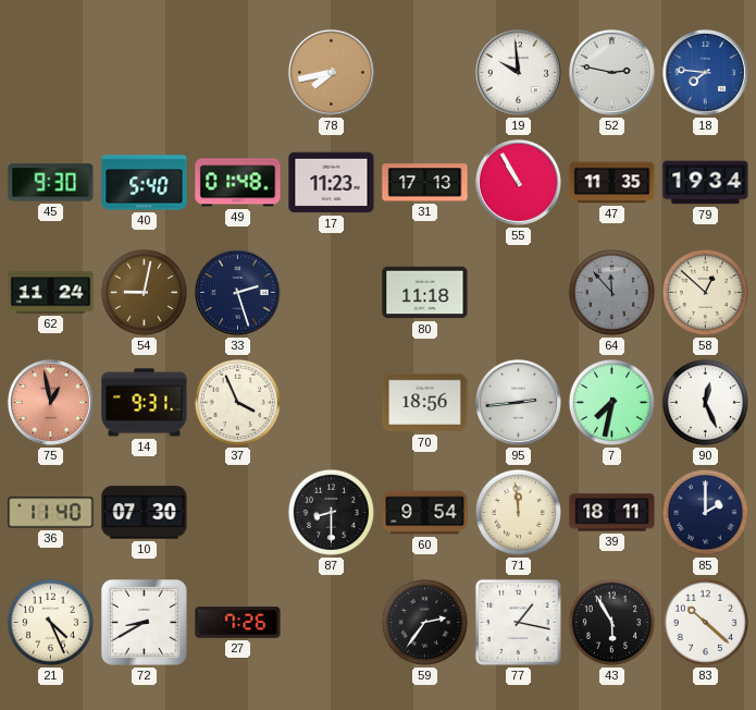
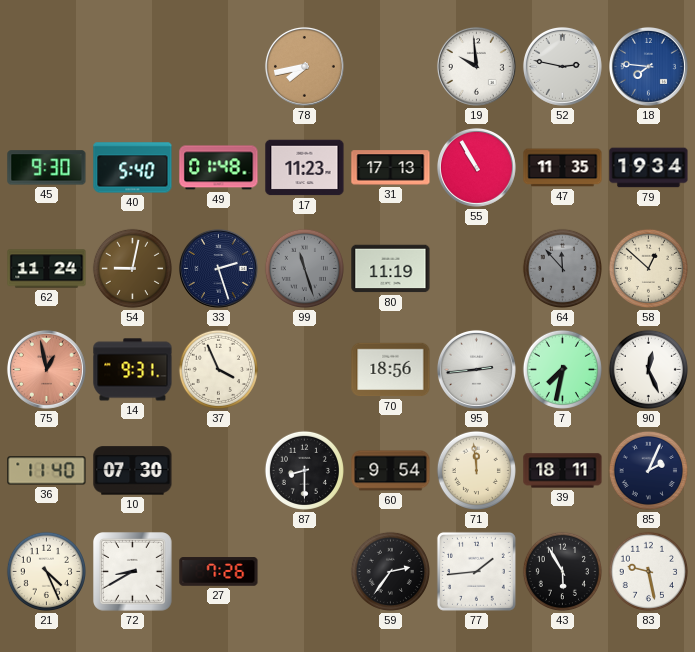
99: none -> 11:27
80: 11:18 -> 11:19
85: 2:00 -> 2:04
77: 1:17 -> 1:44
83: 10:22 -> 9:28
